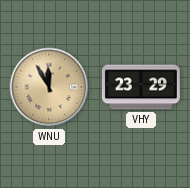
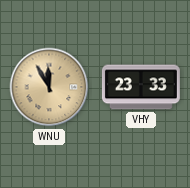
VHY: 23:29 -> 23:33
